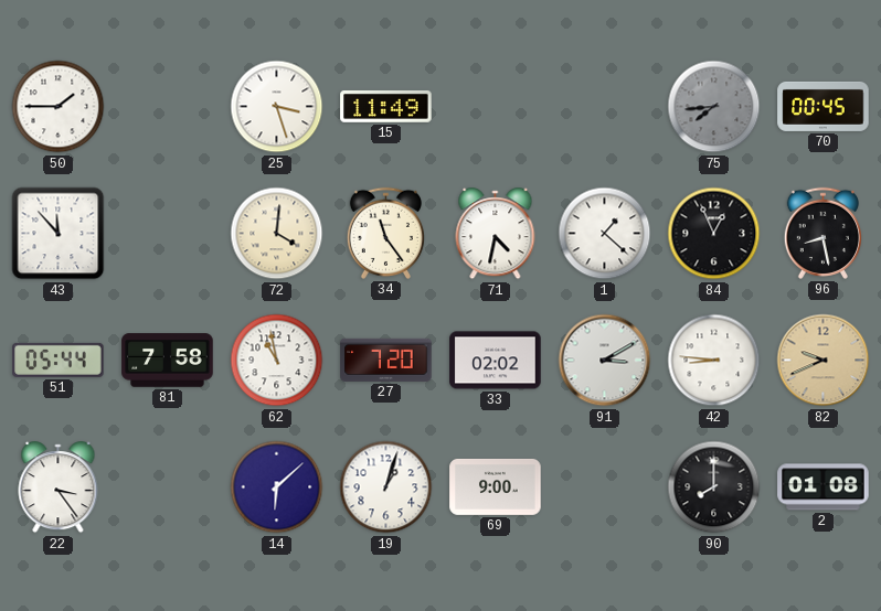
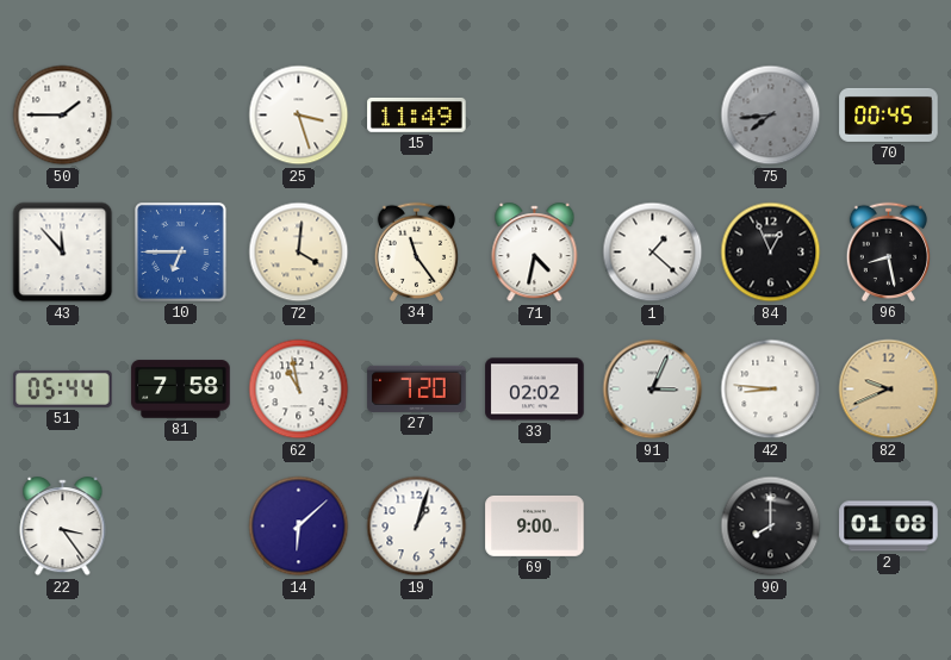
10: none -> 6:45
91: 3:10 -> 3:04
